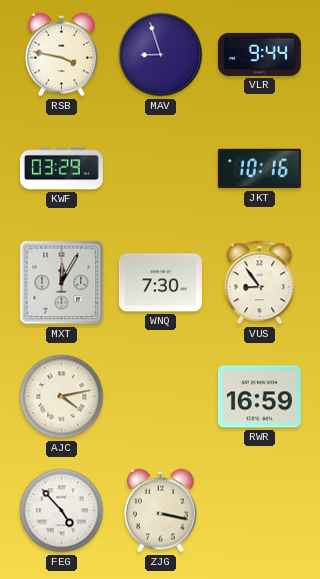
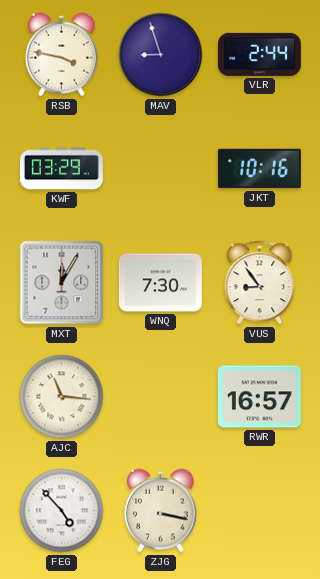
VLR: 9:44 -> 2:44
AJC: 4:13 -> 11:16
RWR: 16:59 -> 16:57
